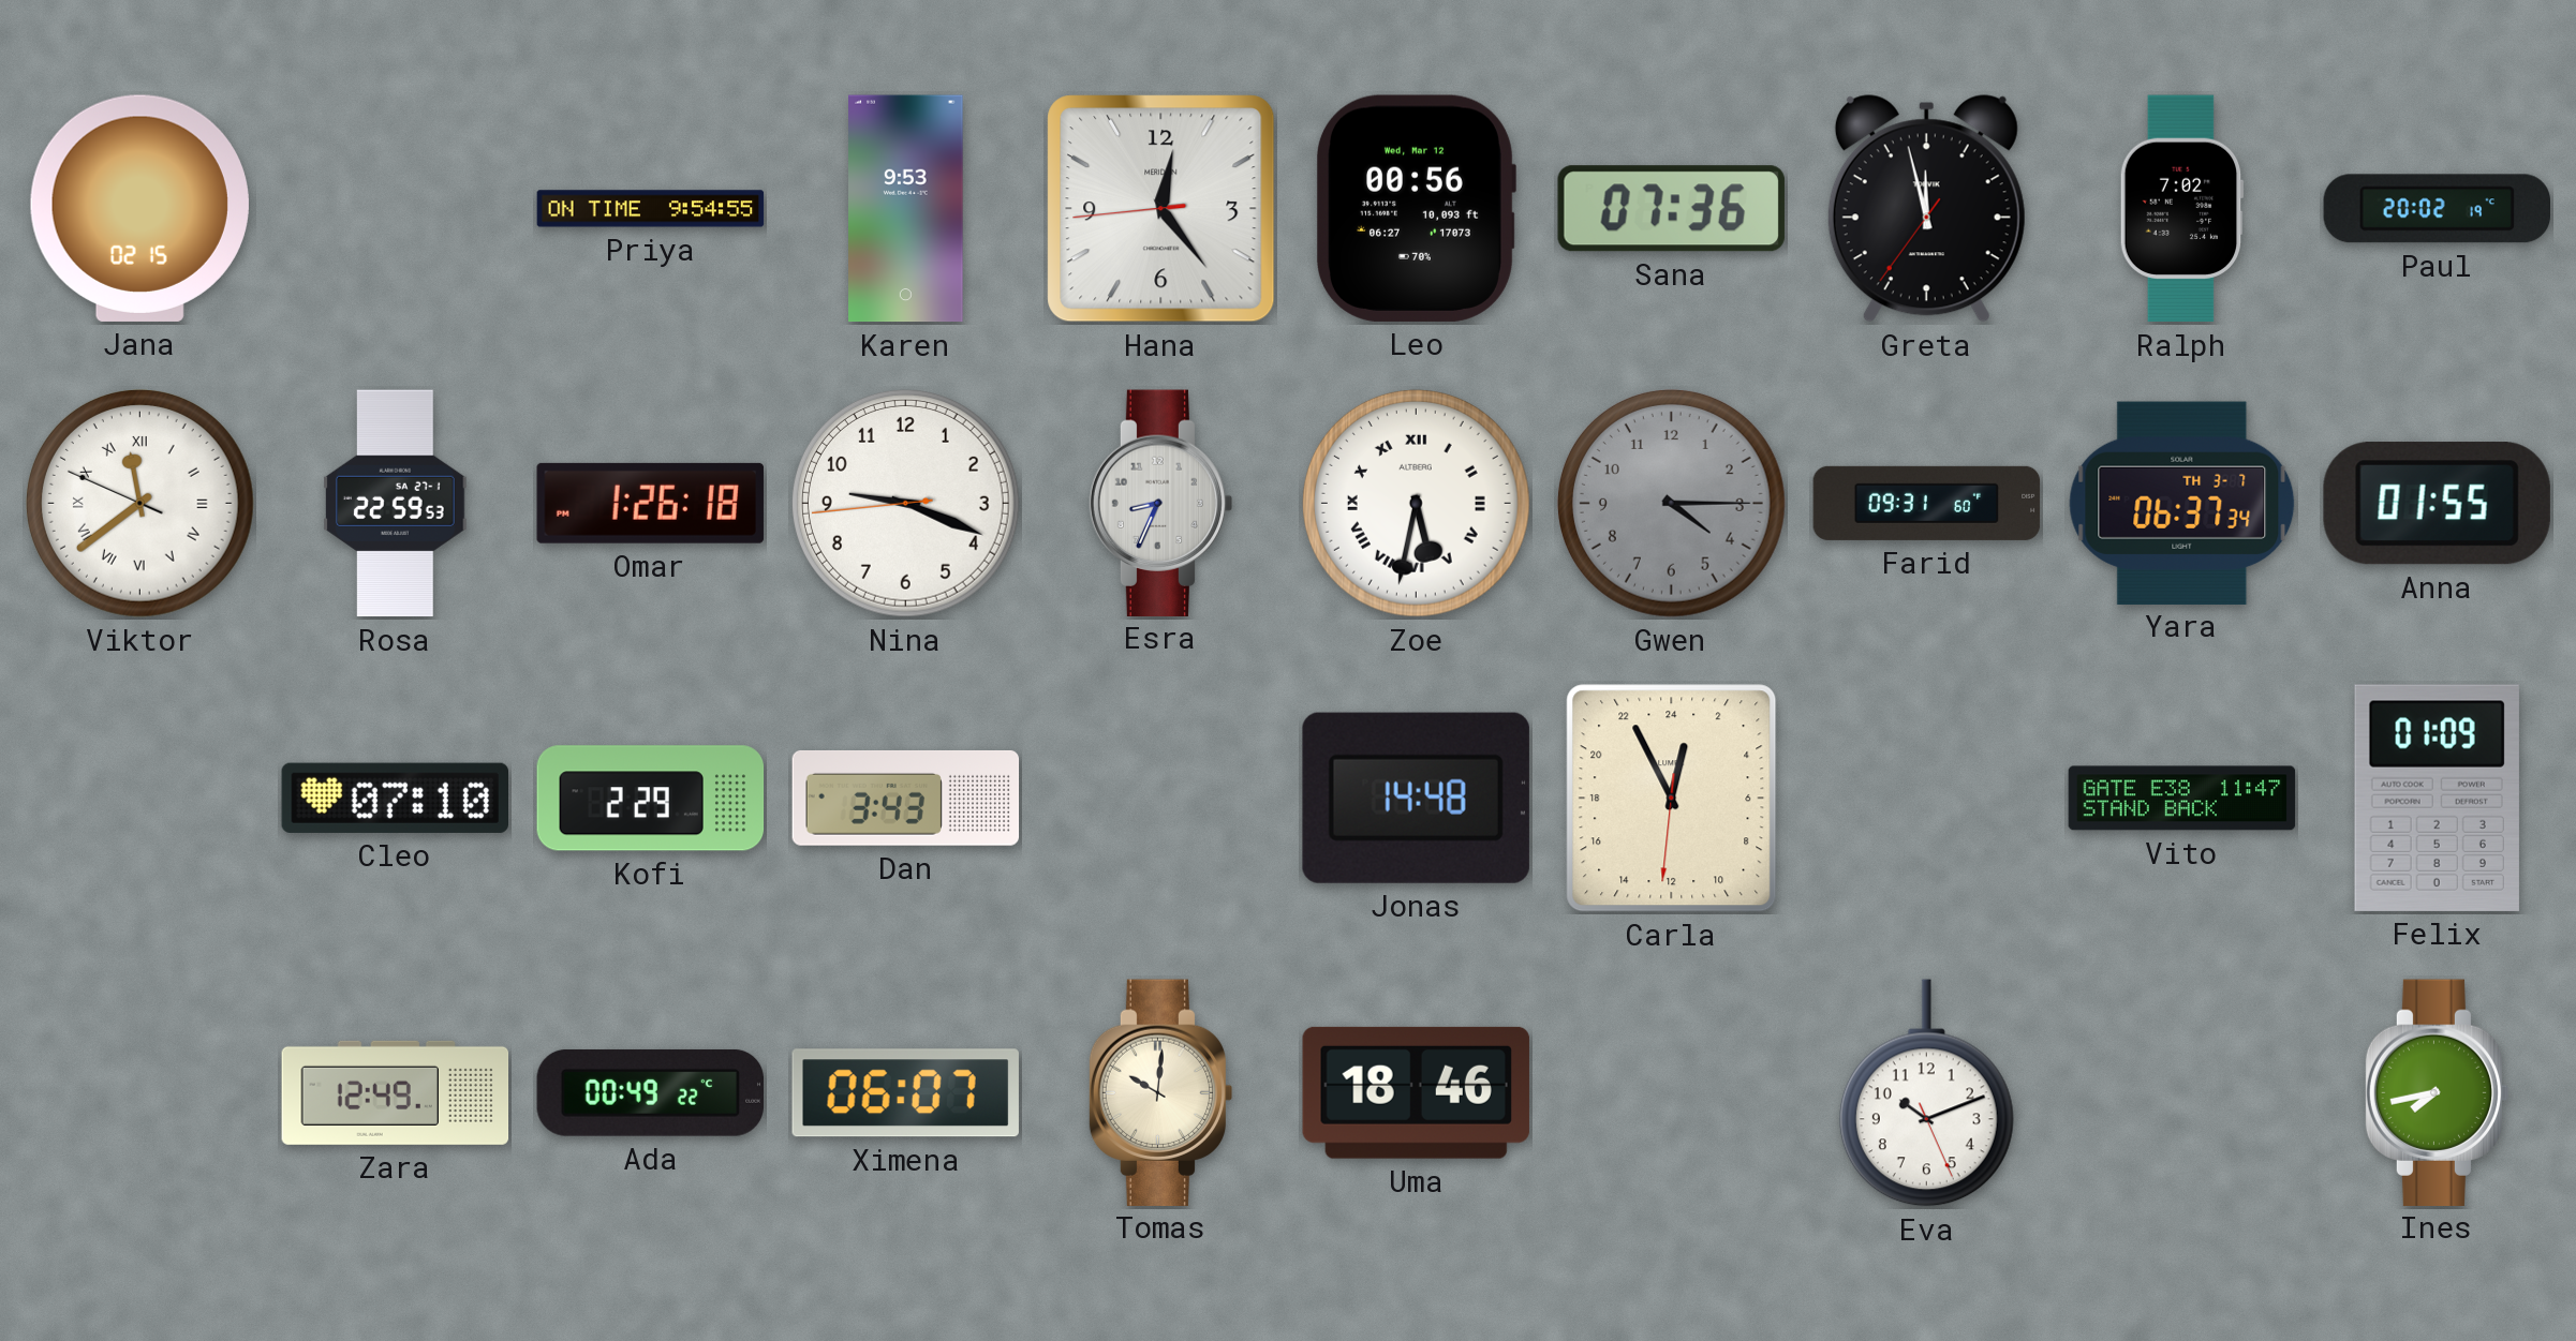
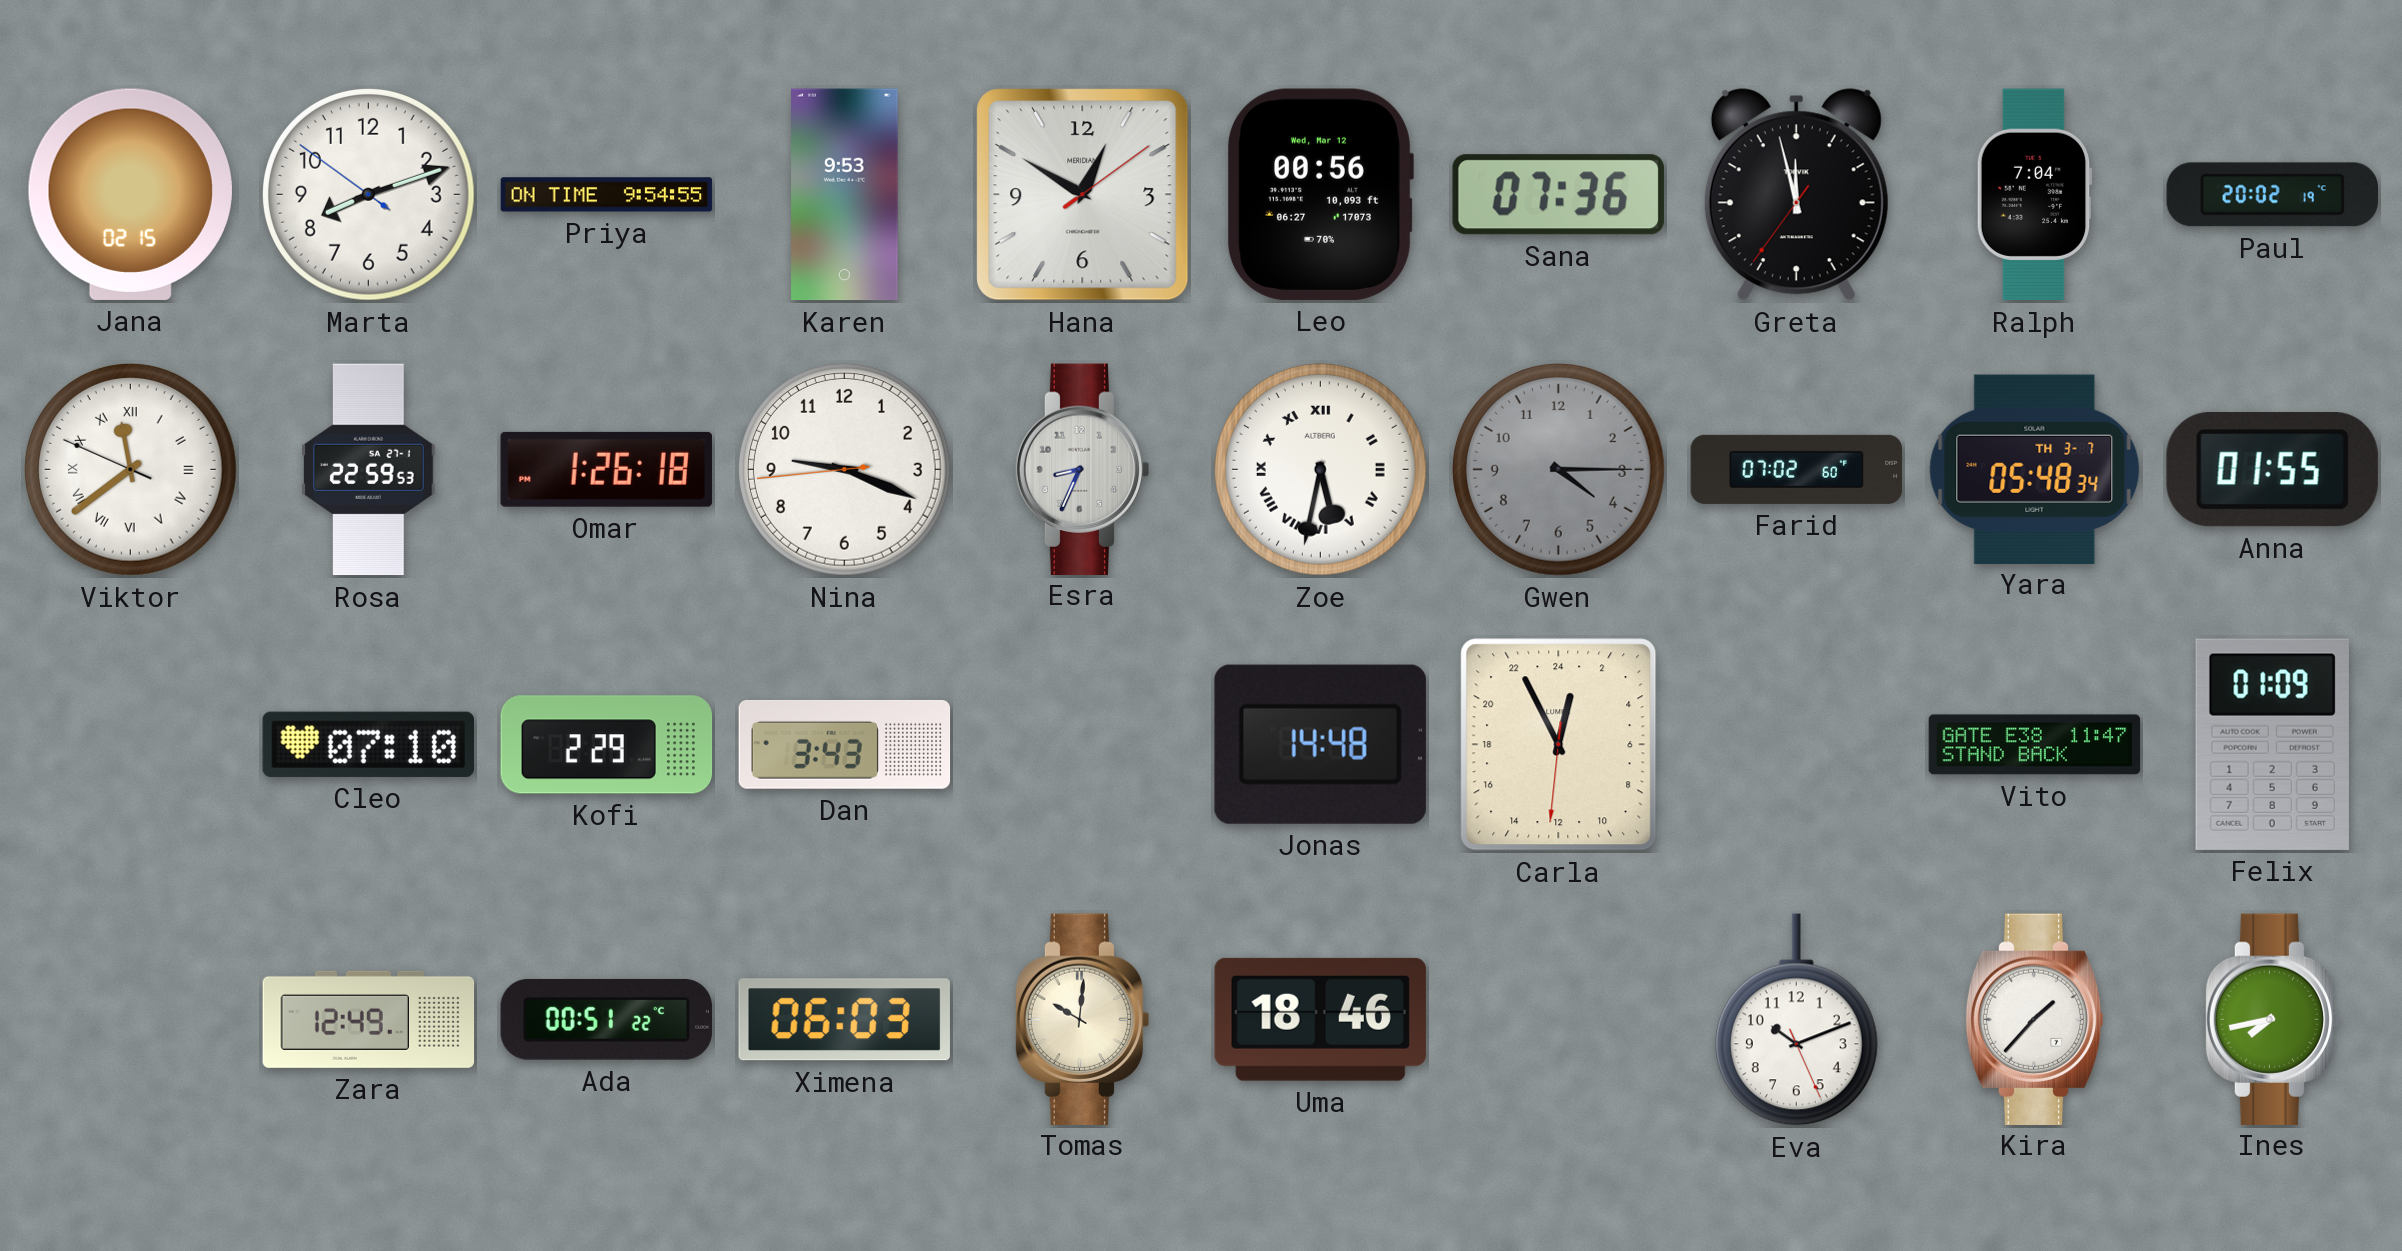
Marta: none -> 8:11
Hana: 12:23 -> 12:50
Ralph: 7:02 -> 7:04
Farid: 09:31 -> 07:02
Yara: 06:37 -> 05:48
Ada: 00:49 -> 00:51
Ximena: 06:07 -> 06:03
Kira: none -> 1:37
